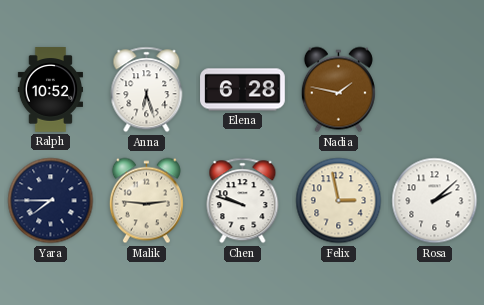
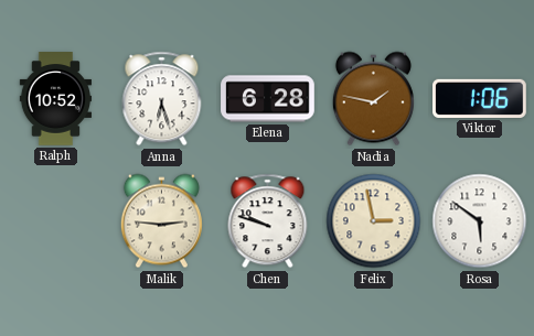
Viktor: none -> 1:06
Yara: 7:45 -> none
Rosa: 2:08 -> 5:51
